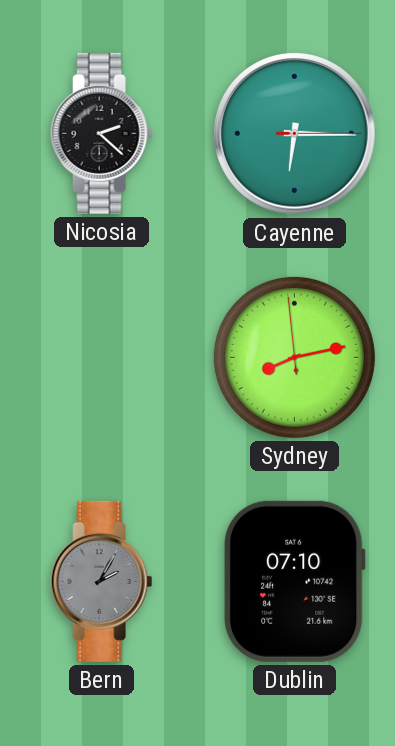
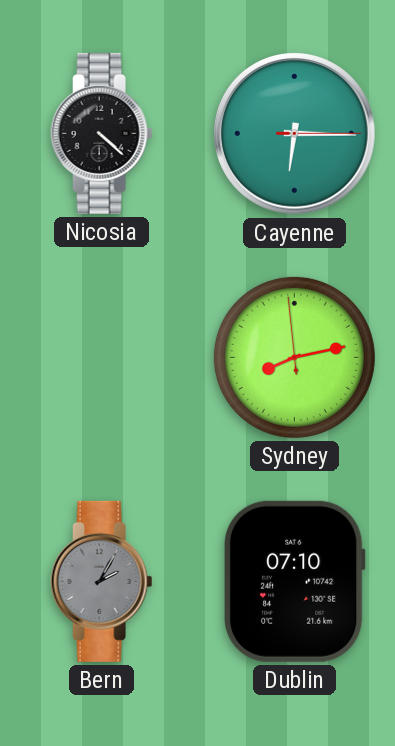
Nicosia: 2:22 -> 4:22
